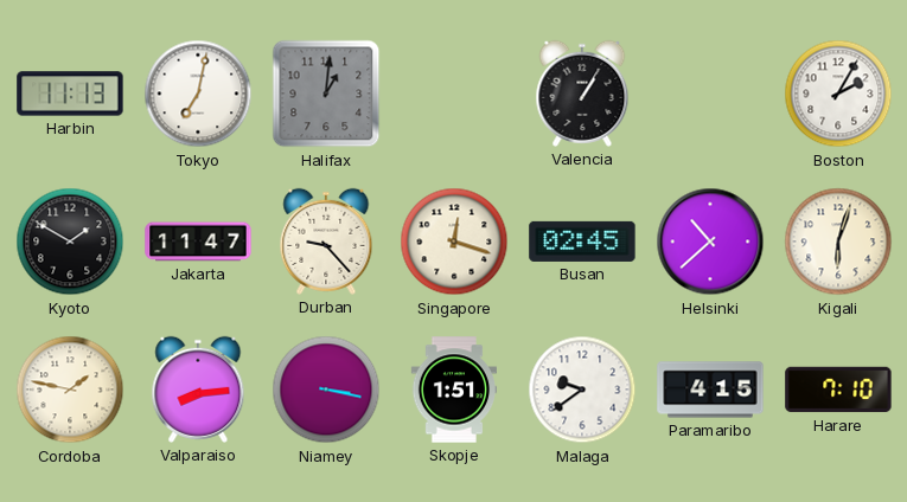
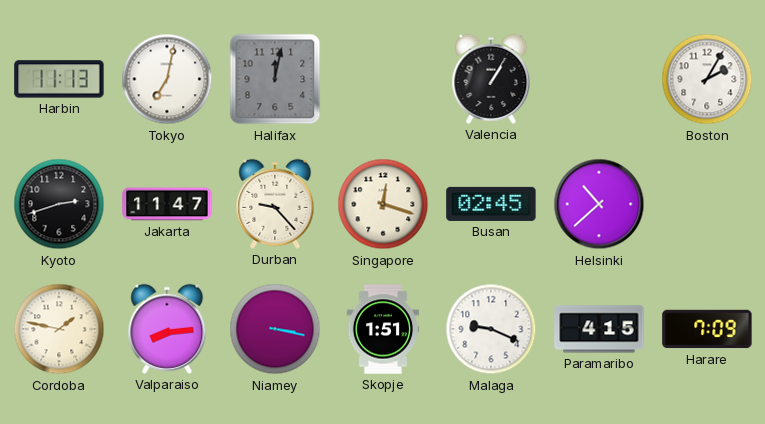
Halifax: 1:01 -> 12:02
Kyoto: 1:50 -> 2:42
Kigali: 6:03 -> none
Malaga: 9:39 -> 9:19
Harare: 7:10 -> 7:09
